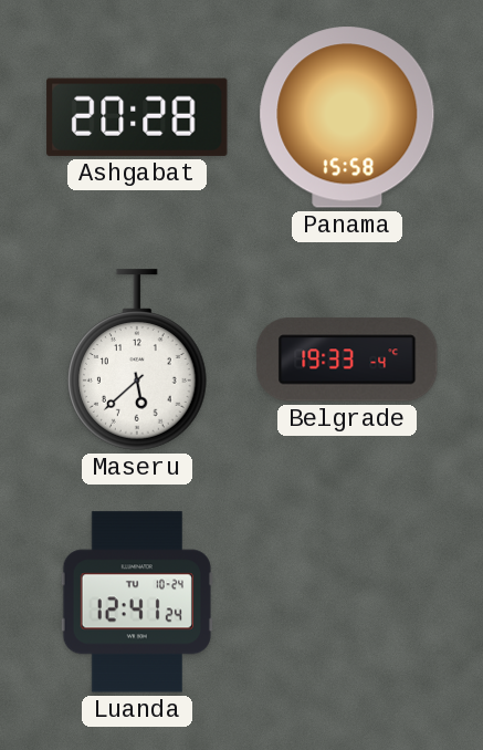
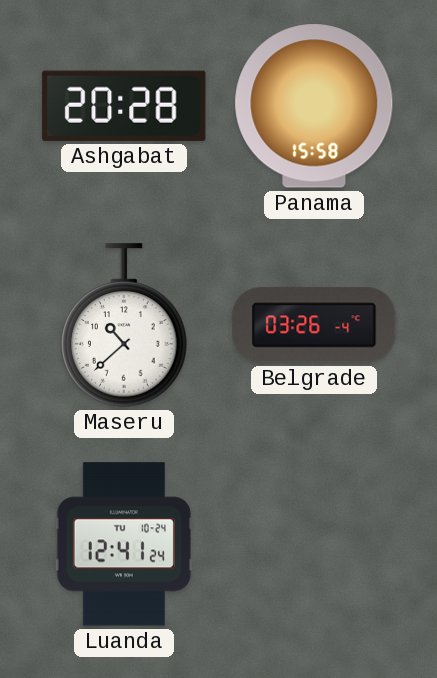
Maseru: 5:38 -> 10:38
Belgrade: 19:33 -> 03:26
